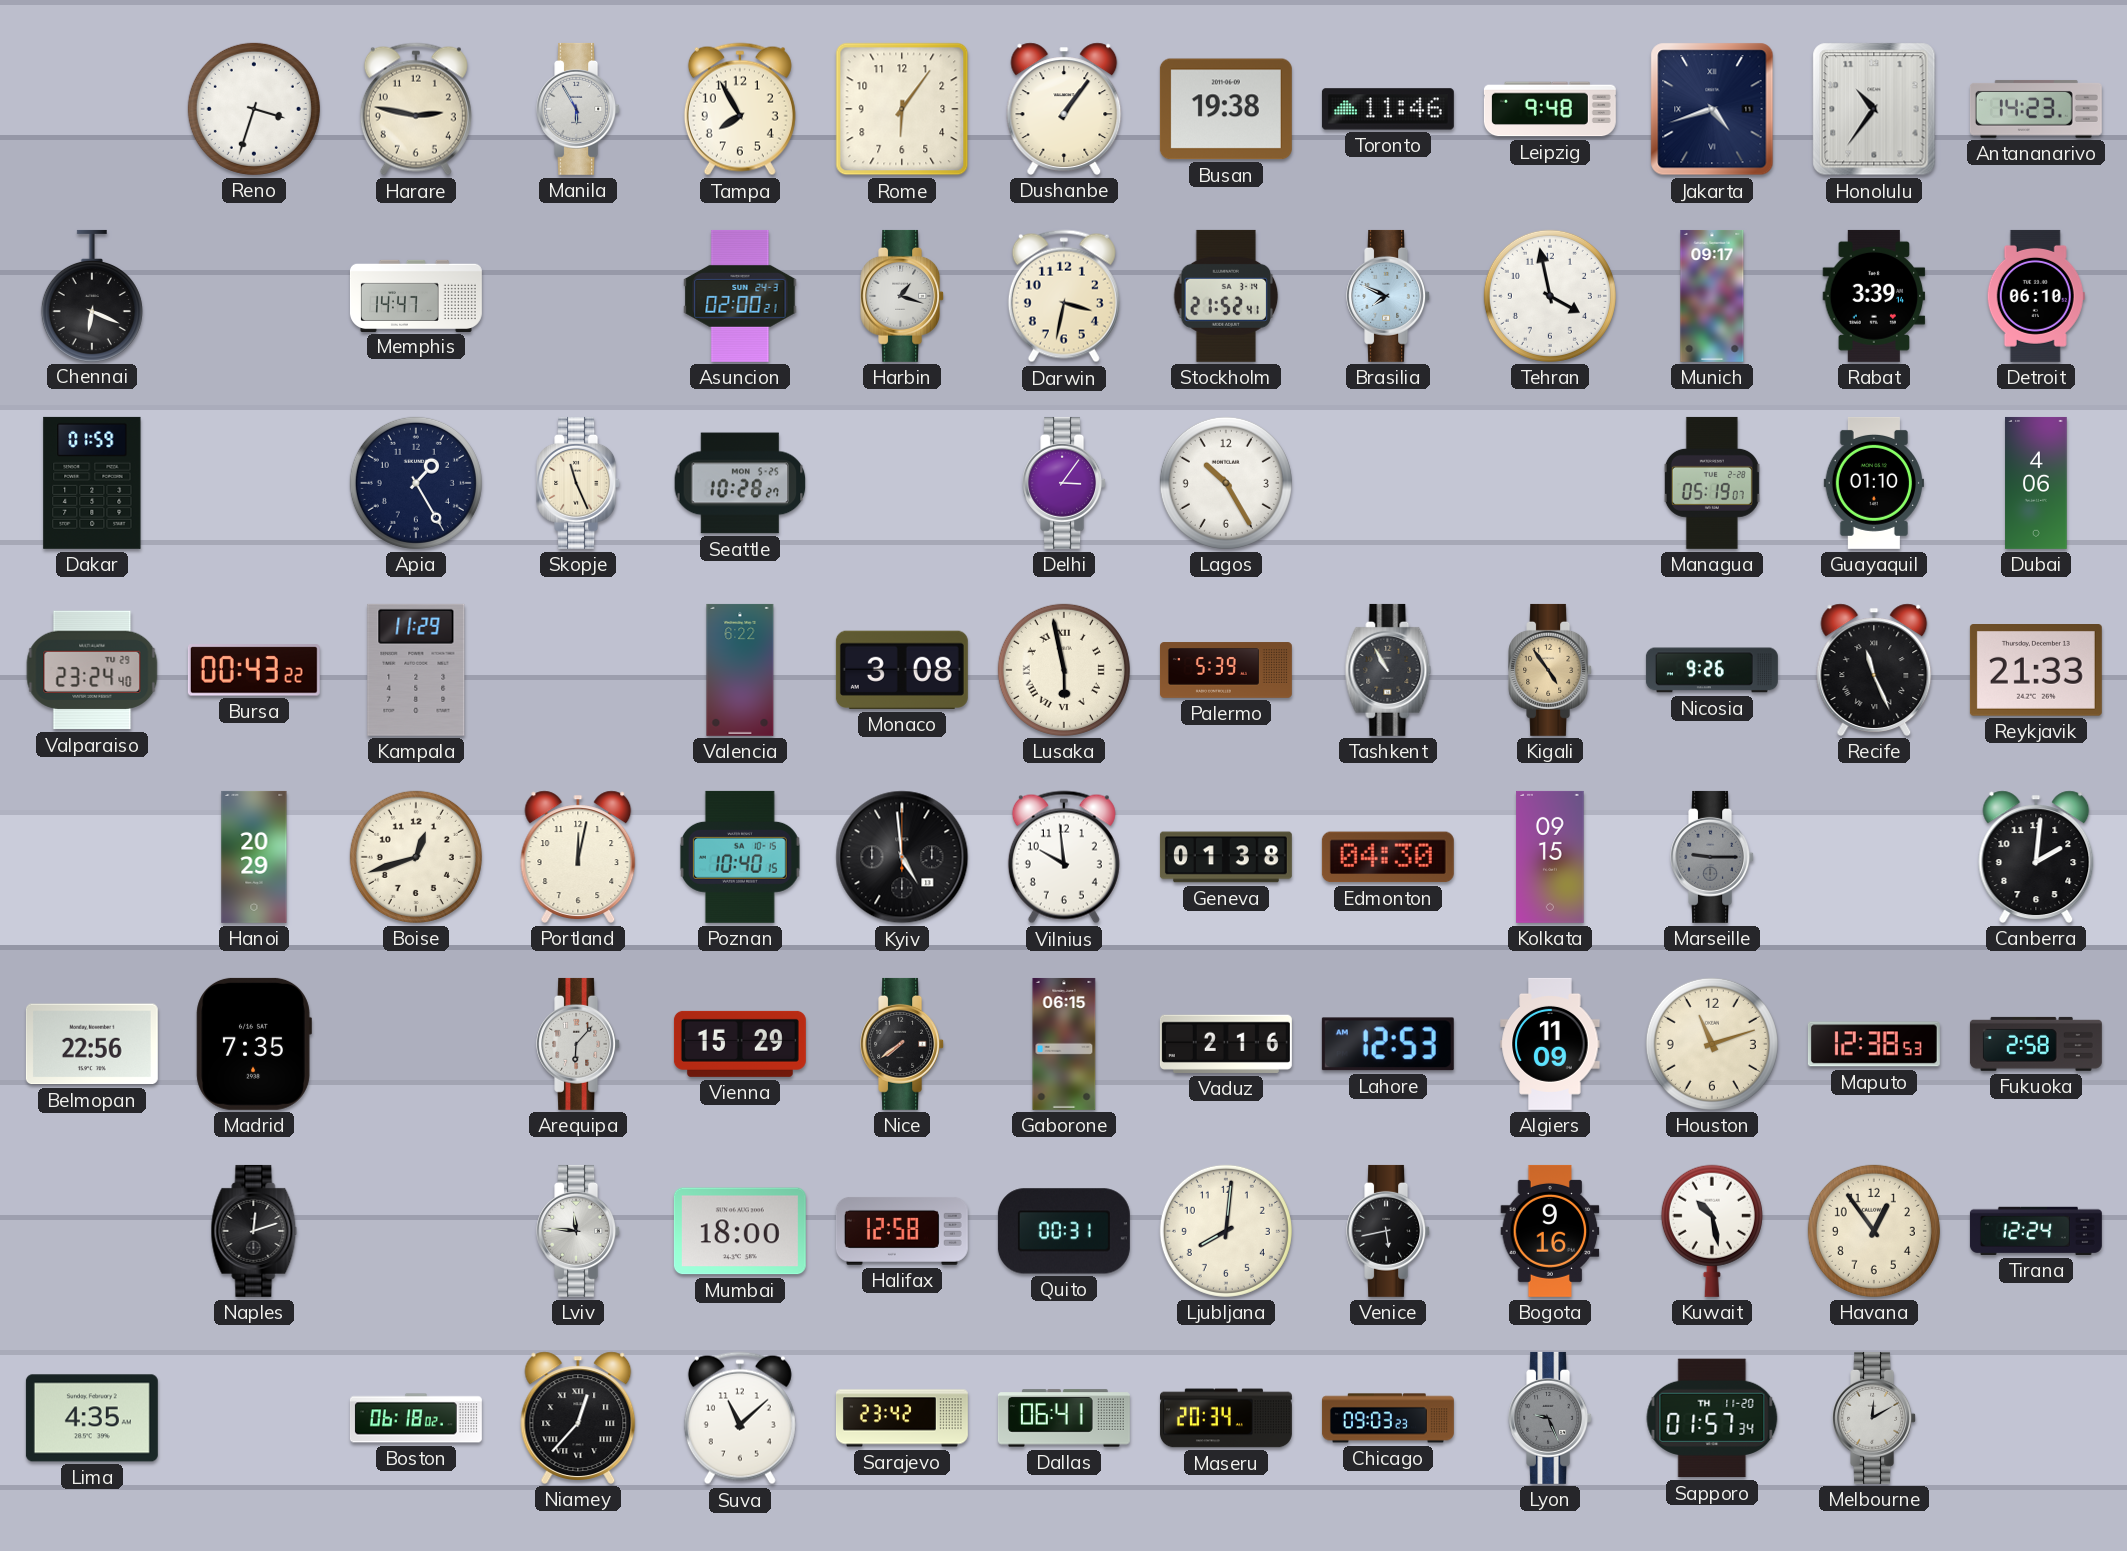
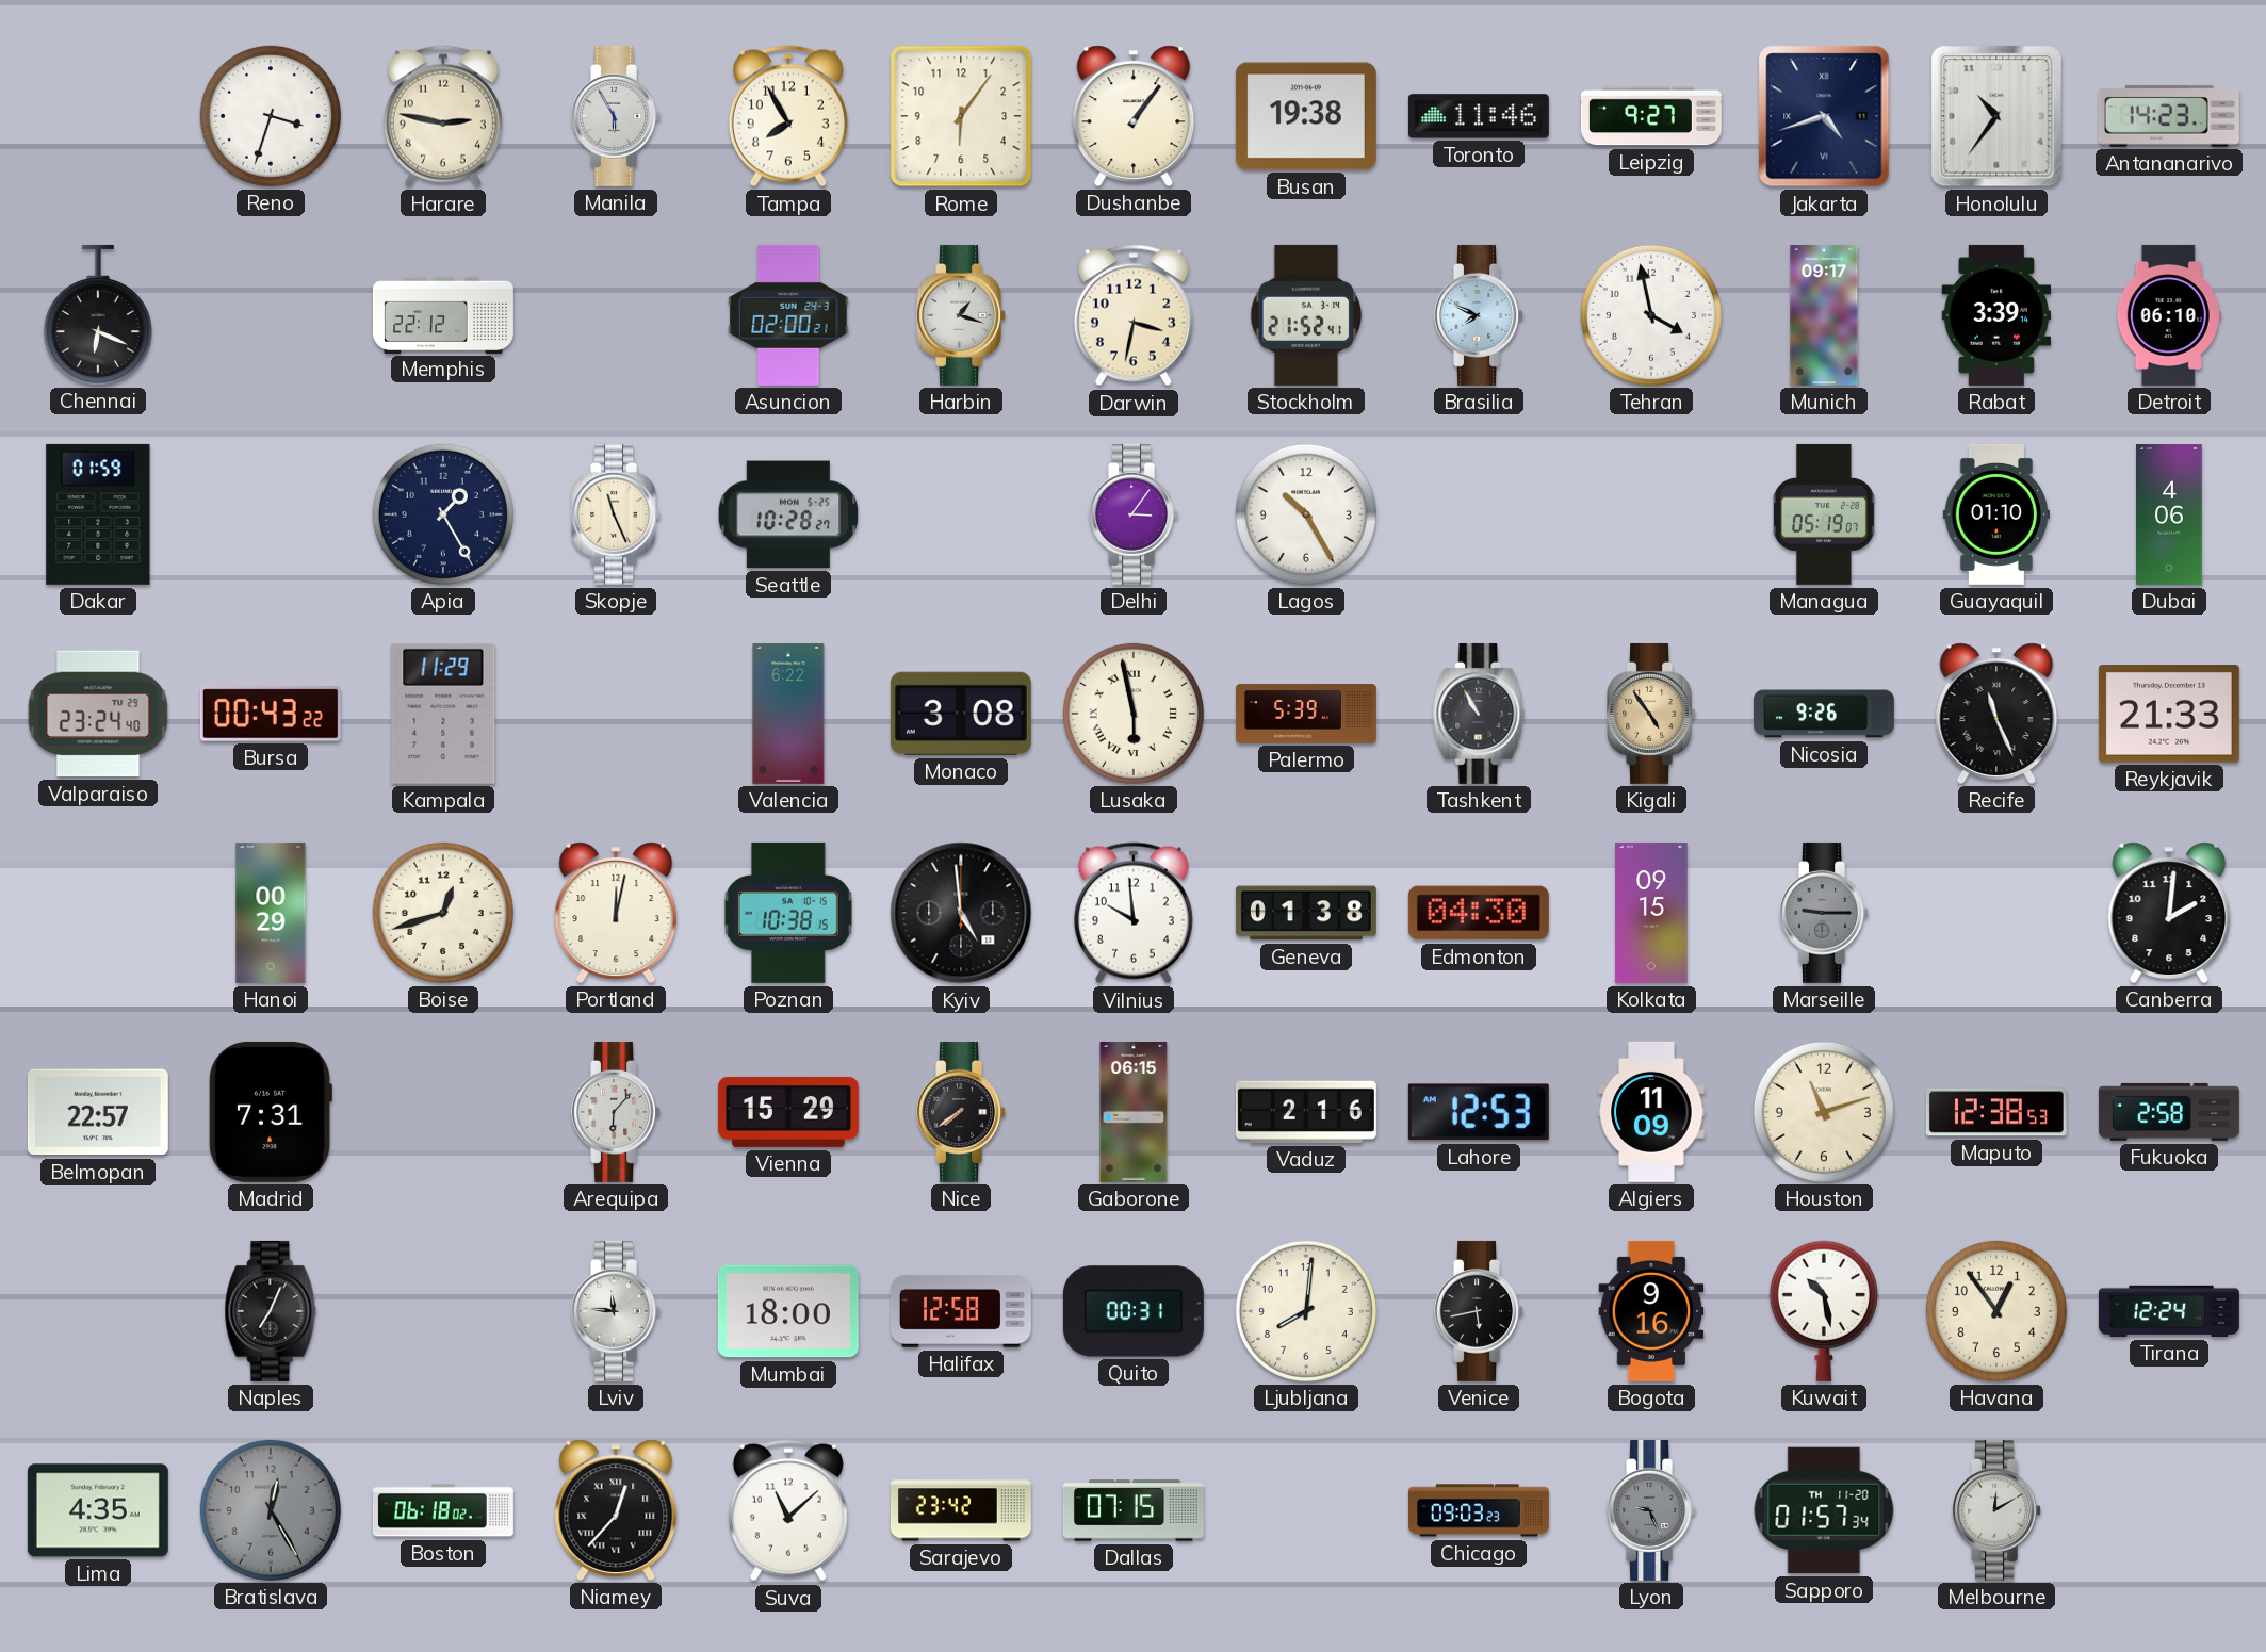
Leipzig: 9:48 -> 9:27
Memphis: 14:47 -> 22:12
Hanoi: 20:29 -> 00:29
Poznan: 10:40 -> 10:38
Belmopan: 22:56 -> 22:57
Madrid: 7:35 -> 7:31
Naples: 12:12 -> 7:04
Bratislava: none -> 12:25
Dallas: 06:41 -> 07:15
Maseru: 20:34 -> none
